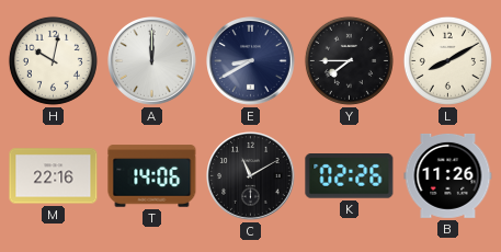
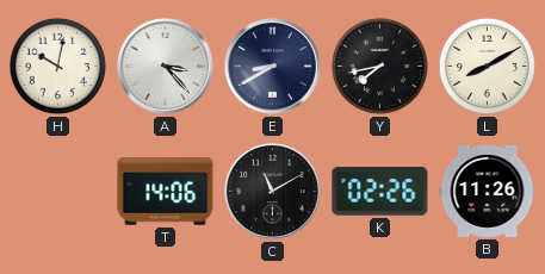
A: 12:00 -> 3:23
Y: 7:45 -> 7:43
M: 22:16 -> none
